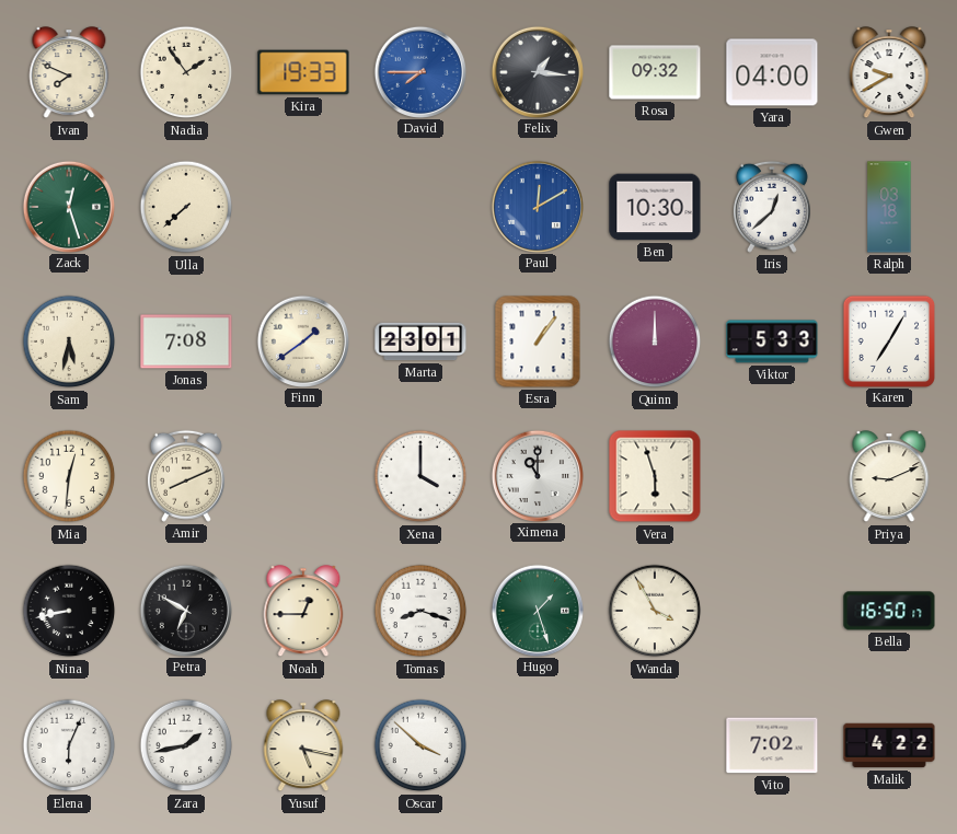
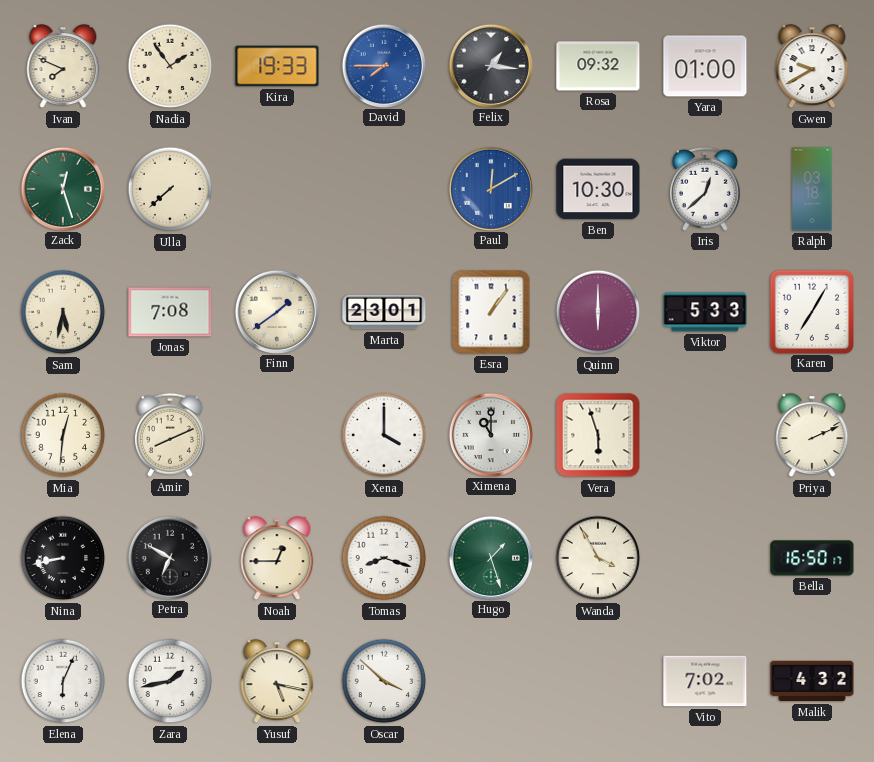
Yara: 04:00 -> 01:00
Quinn: 12:00 -> 6:00
Priya: 9:11 -> 2:11
Malik: 4:22 -> 4:32
